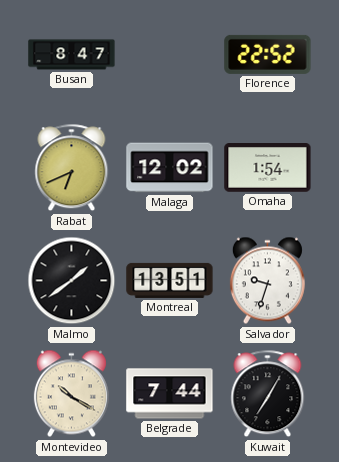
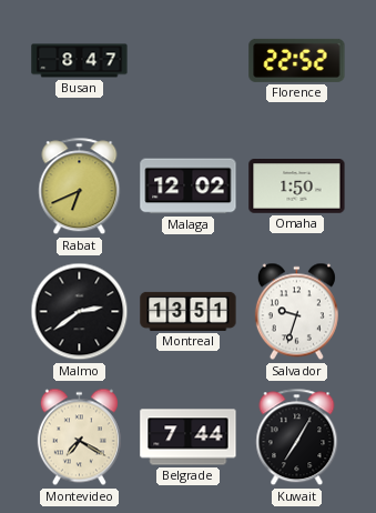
Omaha: 1:54 -> 1:50
Malmo: 1:39 -> 2:39
Montevideo: 10:20 -> 7:20
